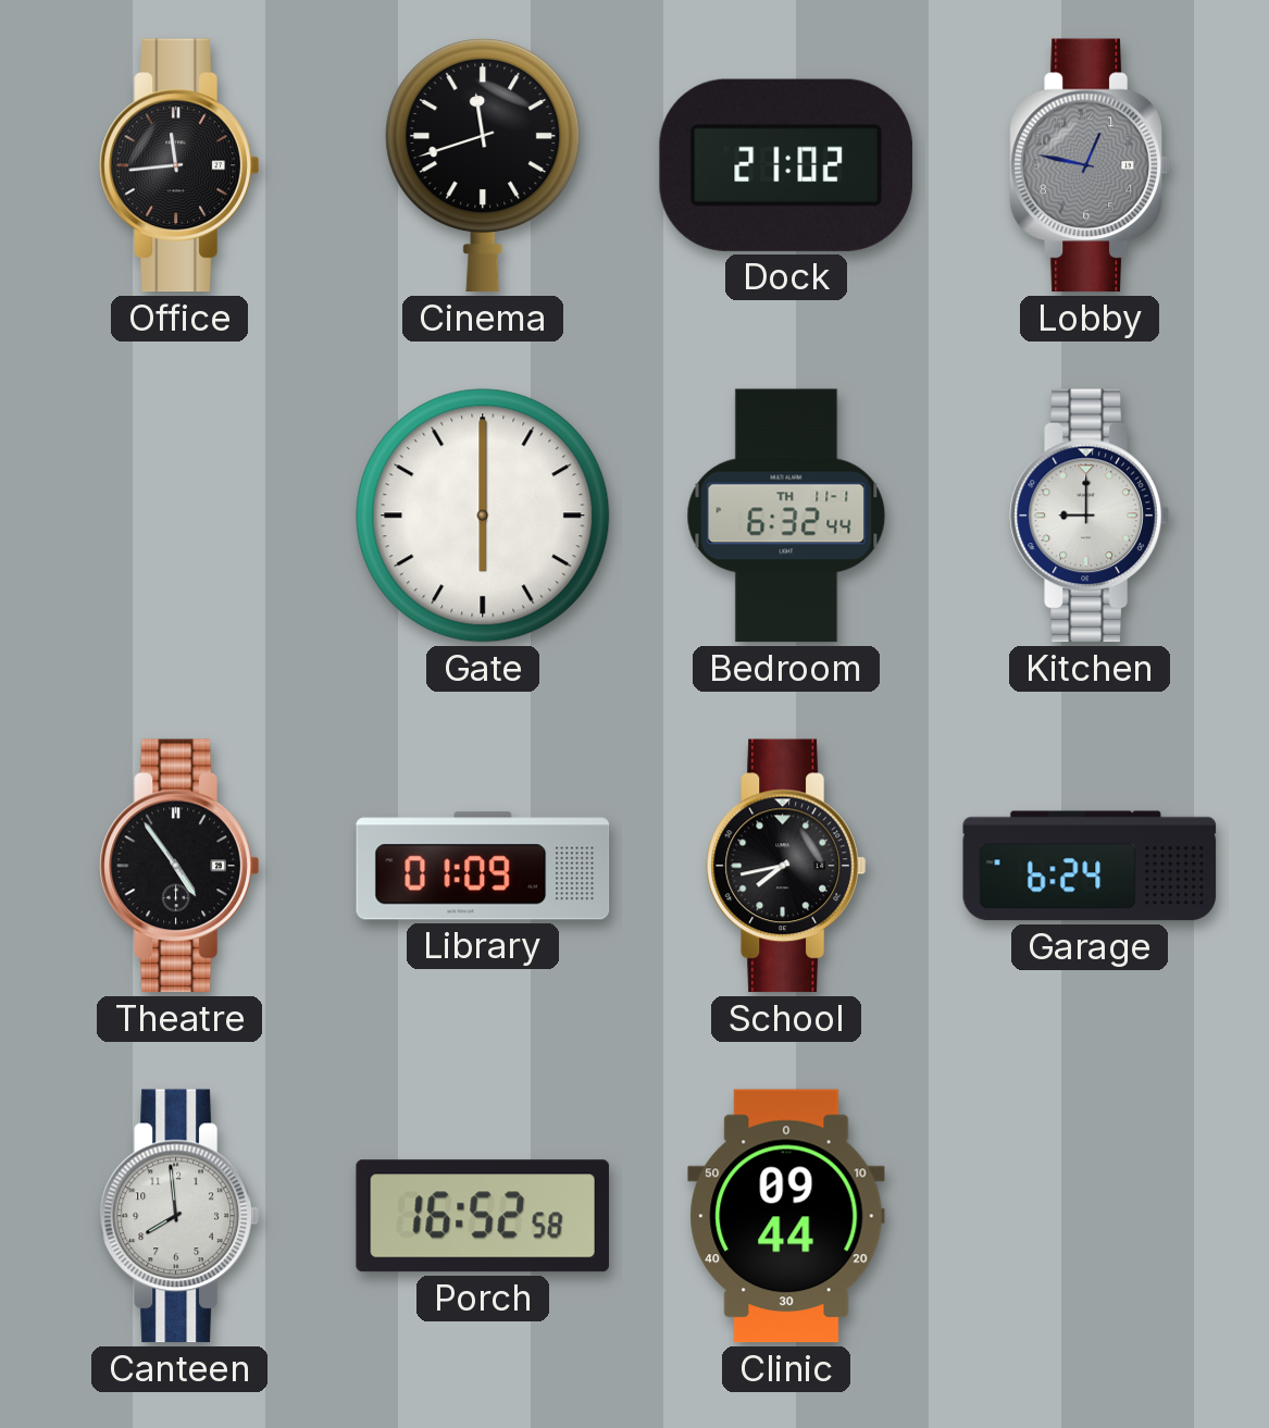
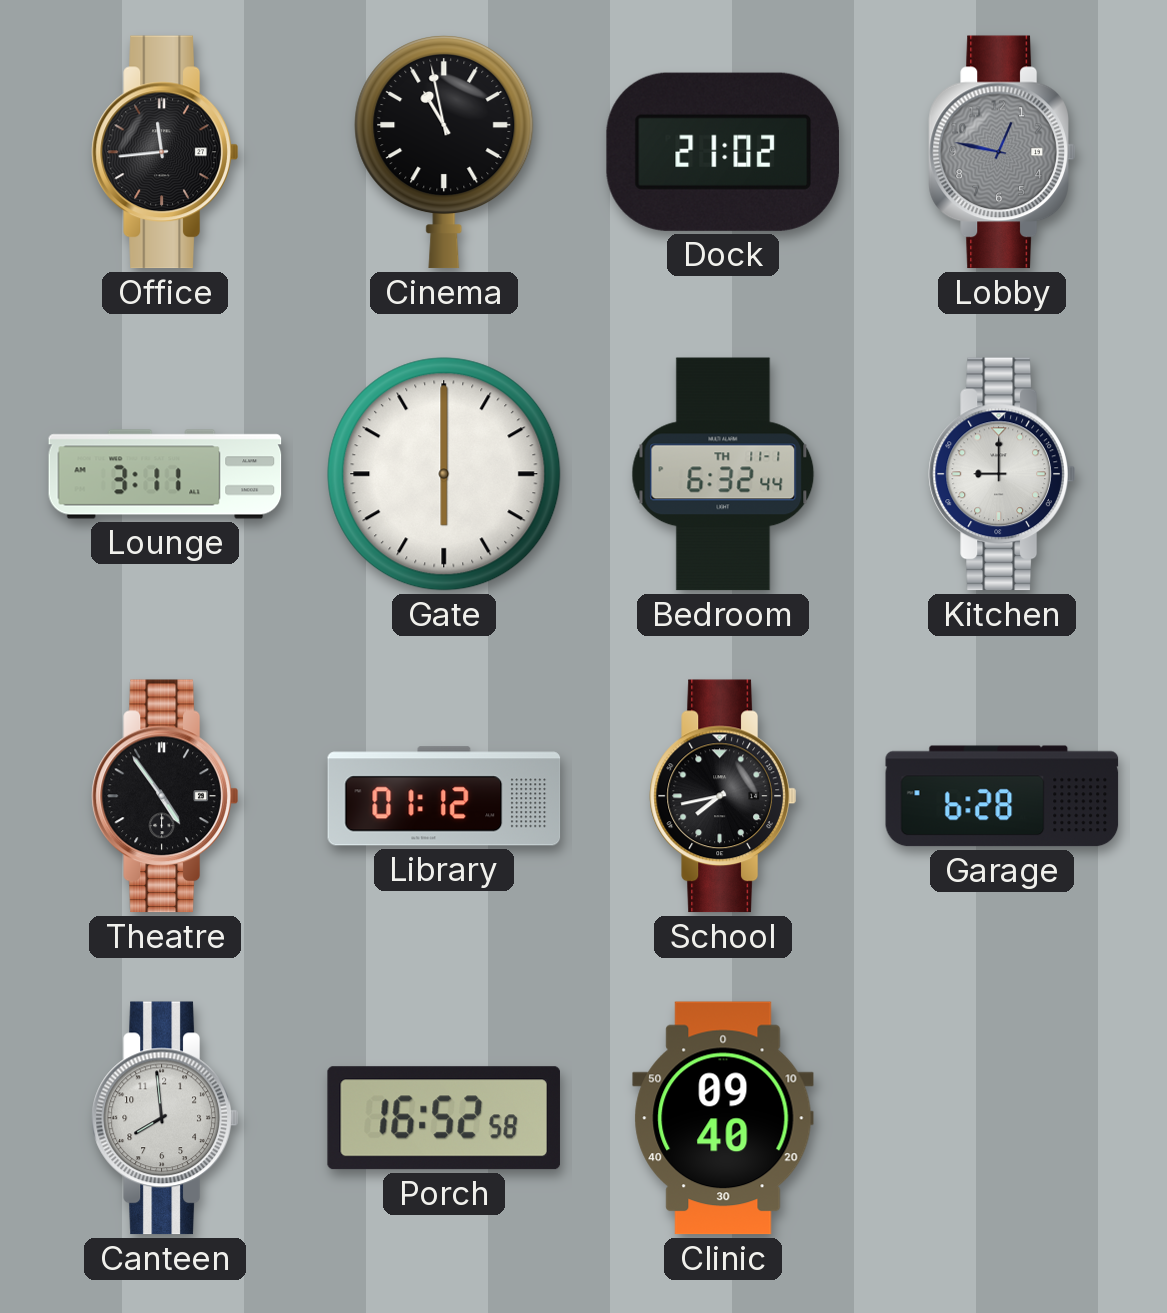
Cinema: 11:42 -> 10:58
Lounge: none -> 3:11
Library: 01:09 -> 01:12
Garage: 6:24 -> 6:28
Clinic: 09:44 -> 09:40
